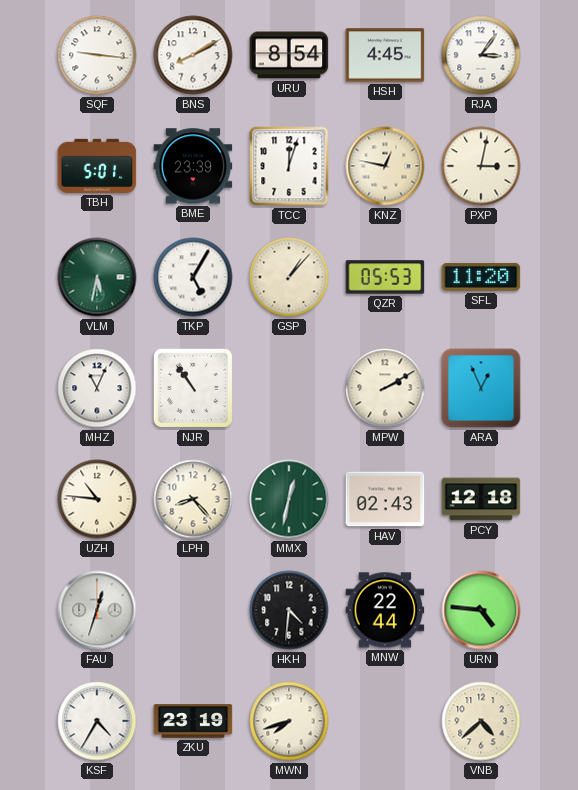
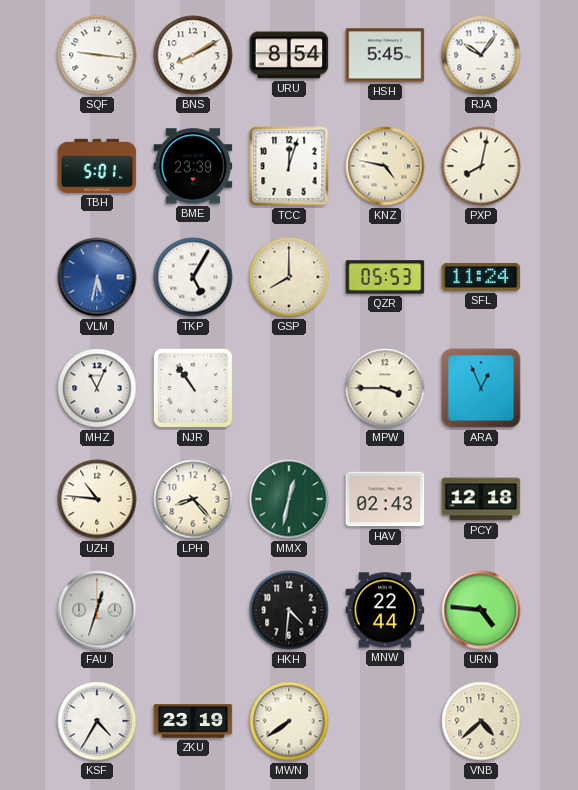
HSH: 4:45 -> 5:45
RJA: 3:06 -> 10:06
KNZ: 12:47 -> 4:47
PXP: 3:02 -> 8:02
VLM dial: green -> blue
GSP: 1:07 -> 8:00
SFL: 11:20 -> 11:24
MPW: 2:10 -> 3:45
MWN: 7:42 -> 7:39
